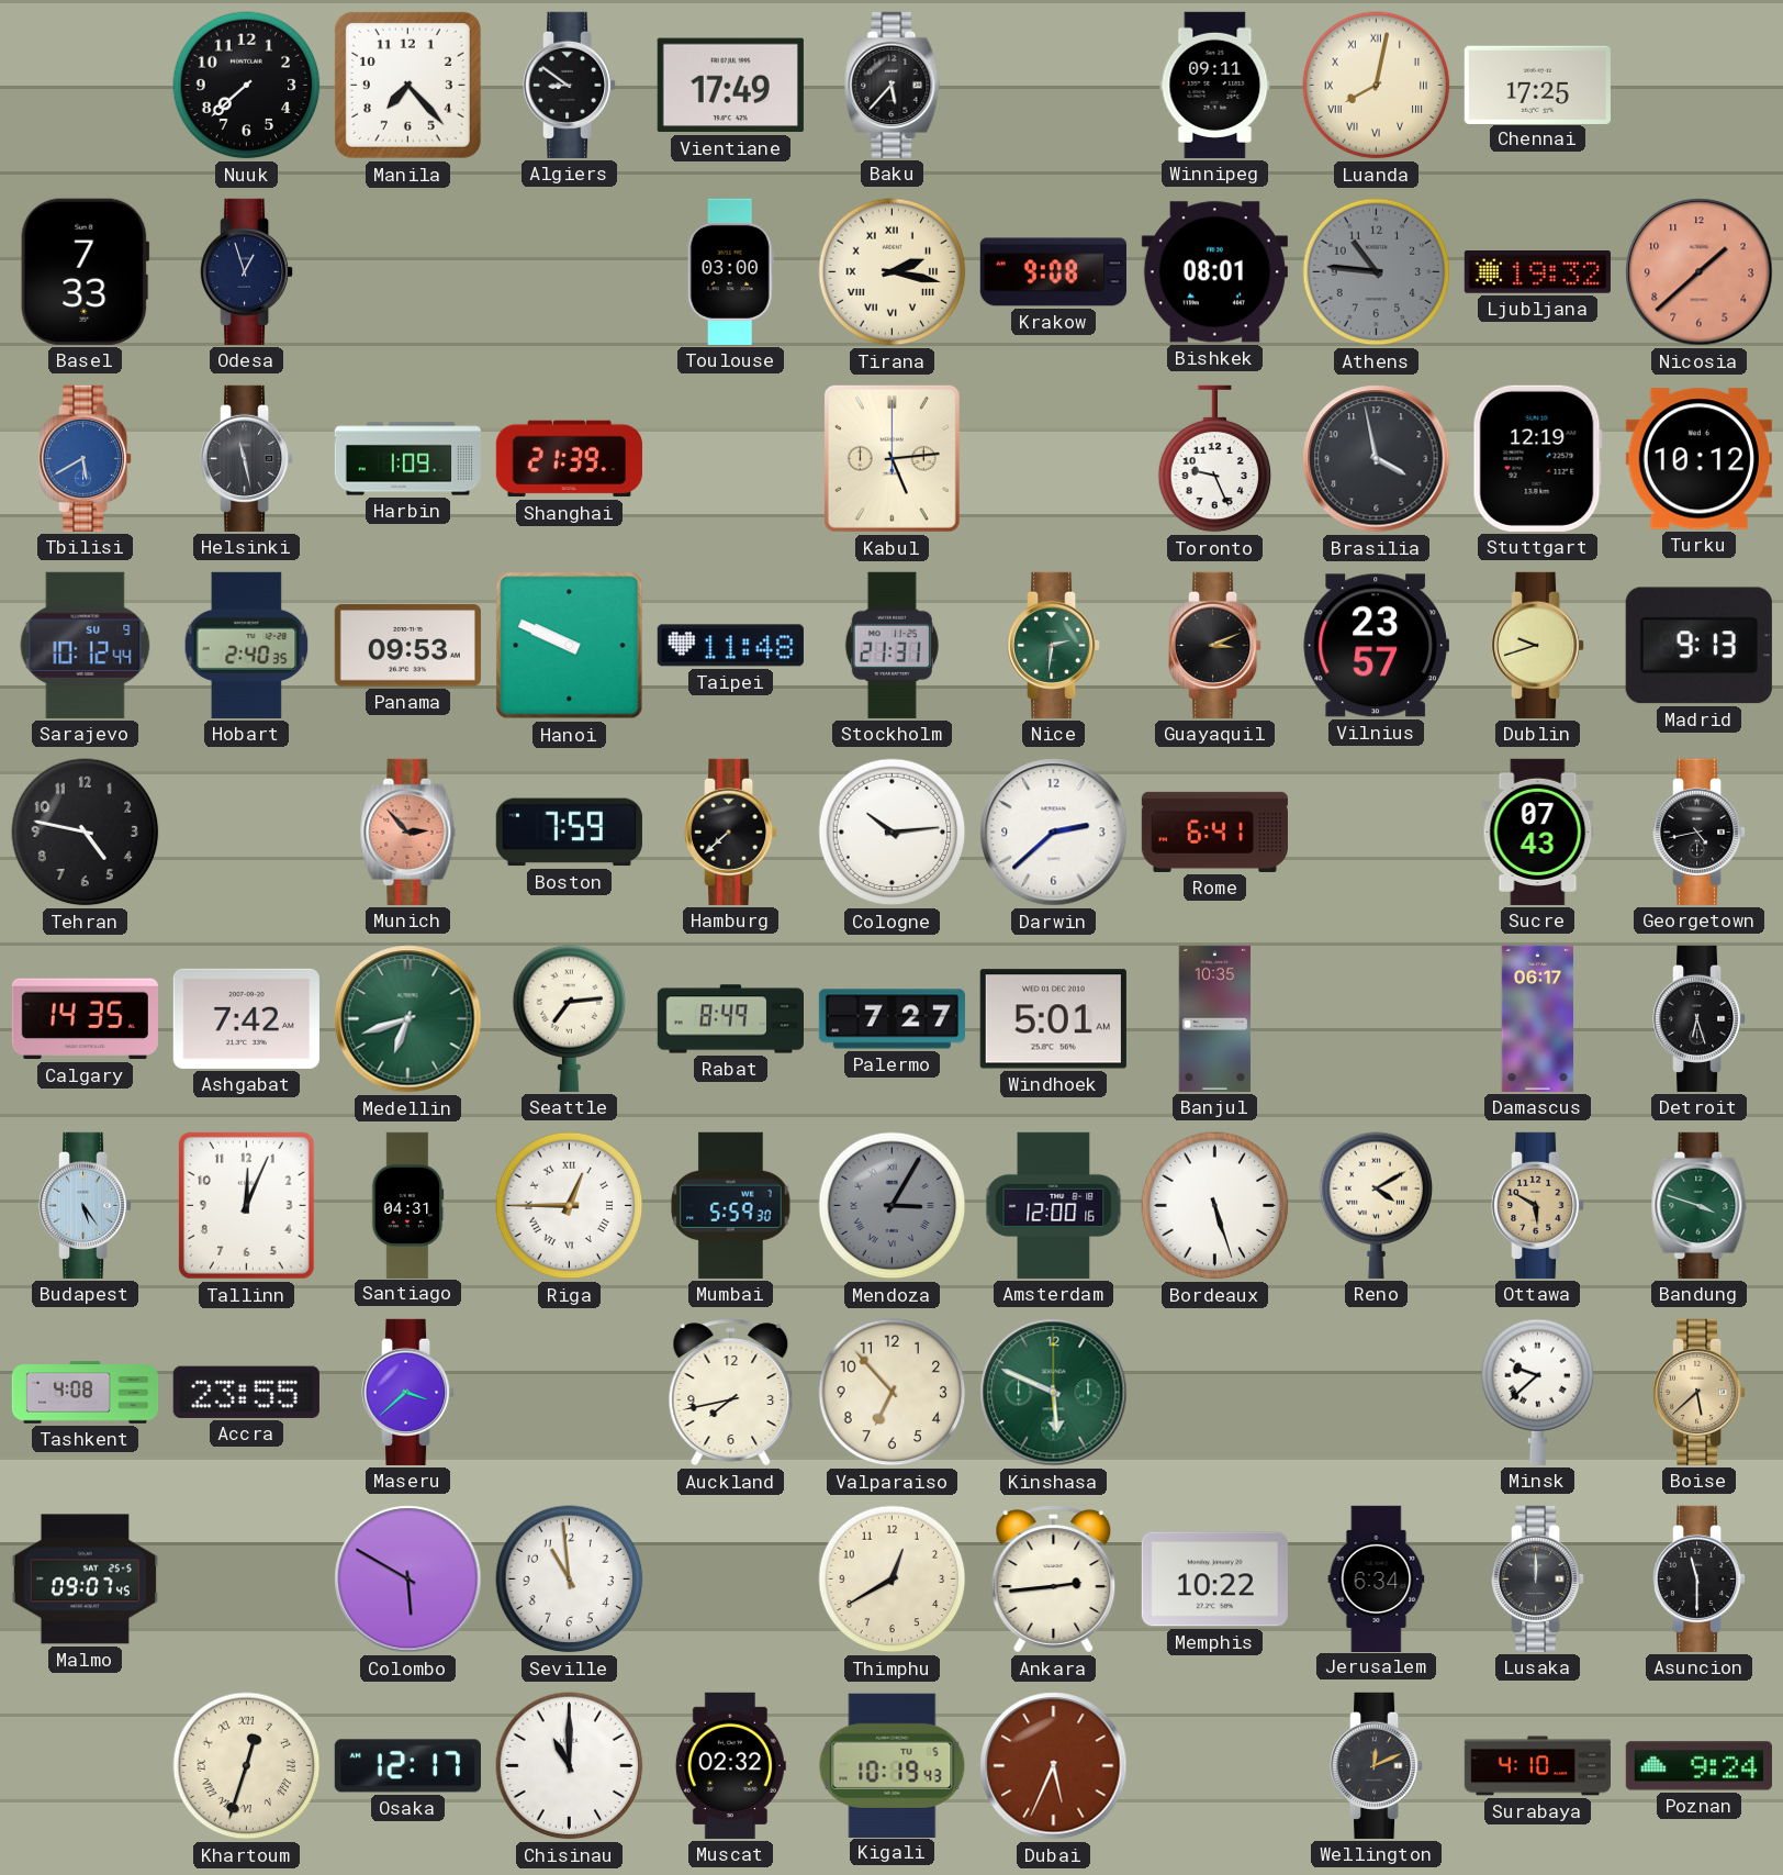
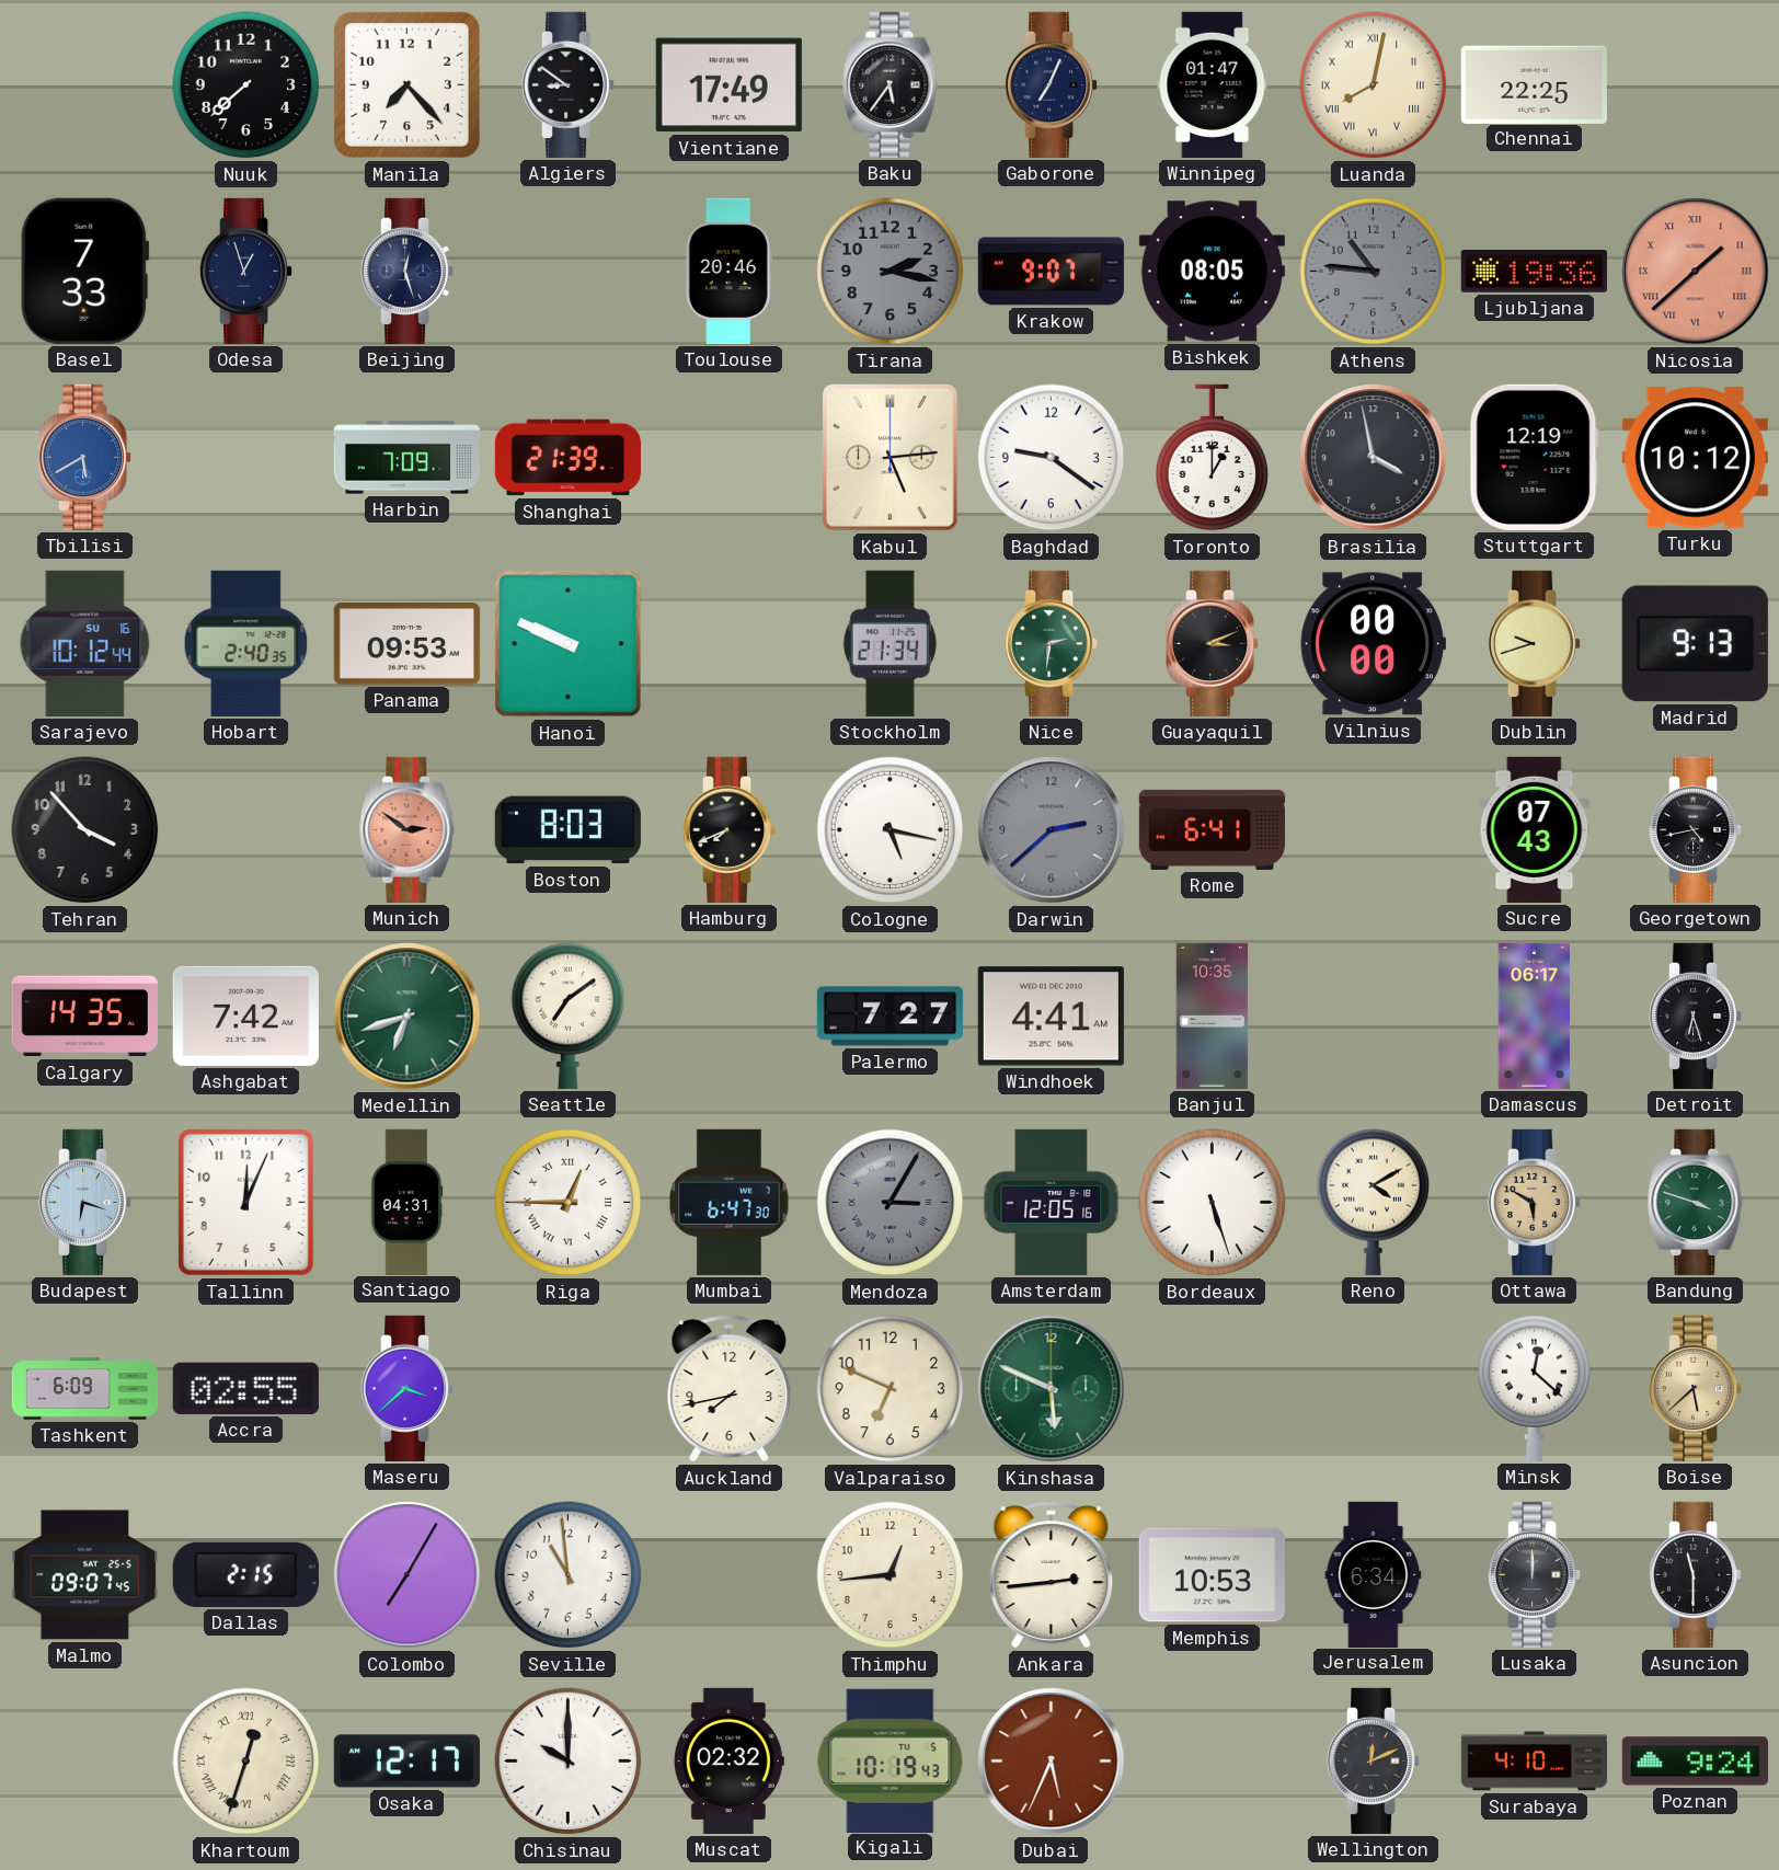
Baku: 5:37 -> 5:36
Gaborone: none -> 7:04
Winnipeg: 09:11 -> 01:47
Chennai: 17:25 -> 22:25
Beijing: none -> 12:27
Toulouse: 03:00 -> 20:46
Tirana dial: cream -> grey
Tirana numerals: Roman -> Arabic
Krakow: 9:08 -> 9:07
Bishkek: 08:01 -> 08:05
Ljubljana: 19:32 -> 19:36
Nicosia numerals: Arabic -> Roman
Helsinki: 11:28 -> none
Harbin: 1:09 -> 7:09
Baghdad: none -> 9:21
Toronto: 9:26 -> 1:00
Sarajevo date: SU 9 -> SU 16
Taipei: 11:48 -> none
Stockholm: 21:31 -> 21:34
Vilnius: 23:57 -> 00:00
Tehran: 4:47 -> 3:53
Munich: 2:53 -> 2:51
Boston: 7:59 -> 8:03
Hamburg: 7:38 -> 7:41
Cologne: 10:14 -> 5:17
Darwin dial: white -> grey
Seattle: 7:14 -> 7:09
Rabat: 8:49 -> none
Windhoek: 5:01 -> 4:41
Budapest: 5:24 -> 6:18
Mumbai: 5:59 -> 6:47
Amsterdam: 12:00 -> 12:05
Tashkent: 4:08 -> 6:09
Accra: 23:55 -> 02:55
Valparaiso: 6:53 -> 6:49
Minsk: 9:38 -> 12:22
Dallas: none -> 2:15
Colombo: 5:50 -> 7:05
Thimphu: 12:40 -> 12:44
Memphis: 10:22 -> 10:53
Chisinau: 11:00 -> 10:00
